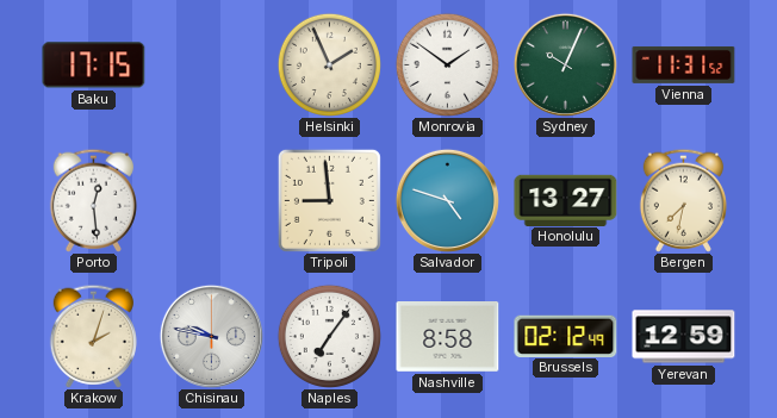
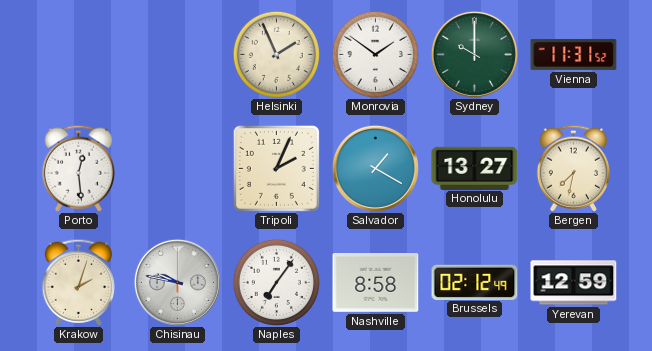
Baku: 17:15 -> none
Sydney: 10:04 -> 10:00
Tripoli: 8:59 -> 2:04
Salvador: 4:48 -> 1:20
